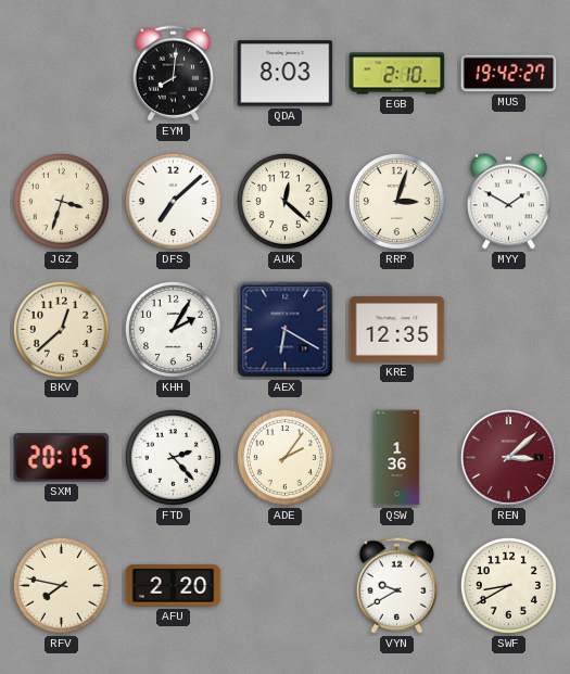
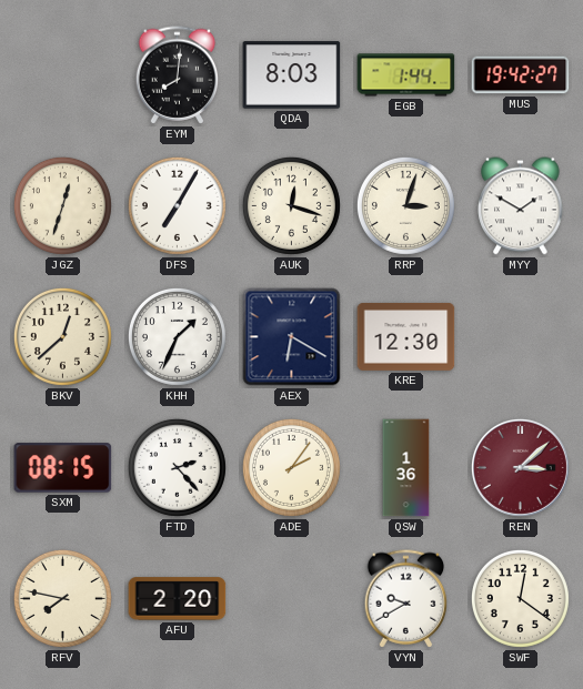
EGB: 2:10 -> 1:44
JGZ: 3:33 -> 12:33
DFS: 7:08 -> 7:05
AUK: 12:22 -> 12:18
KHH: 2:05 -> 1:34
KRE: 12:35 -> 12:30
SXM: 20:15 -> 08:15
SWF: 8:40 -> 12:21
